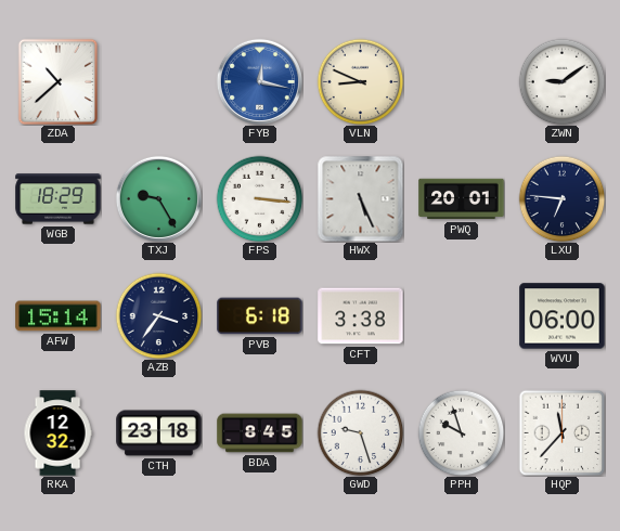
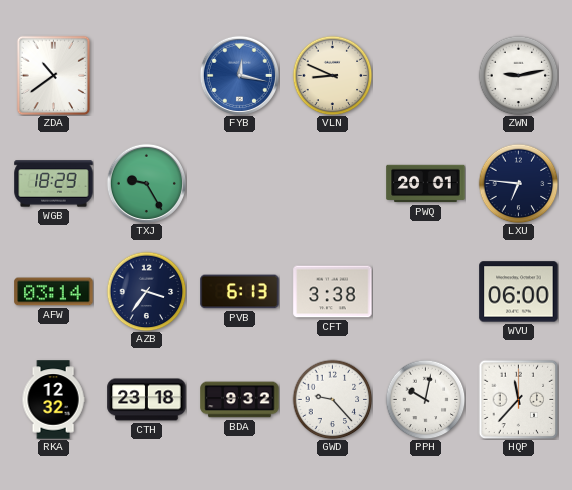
ZDA: 10:38 -> 10:39
ZWN: 9:09 -> 9:13
FPS: 3:16 -> none
HWX: 5:26 -> none
AFW: 15:14 -> 03:14
PVB: 6:18 -> 6:13
BDA: 8:45 -> 9:32
GWD: 9:27 -> 9:23
PPH: 9:57 -> 10:02
